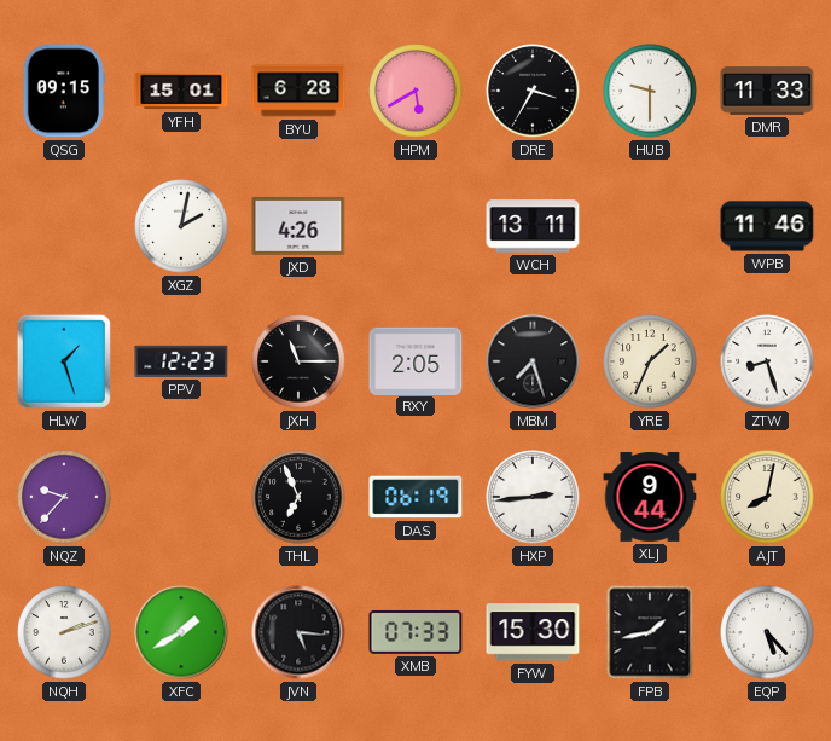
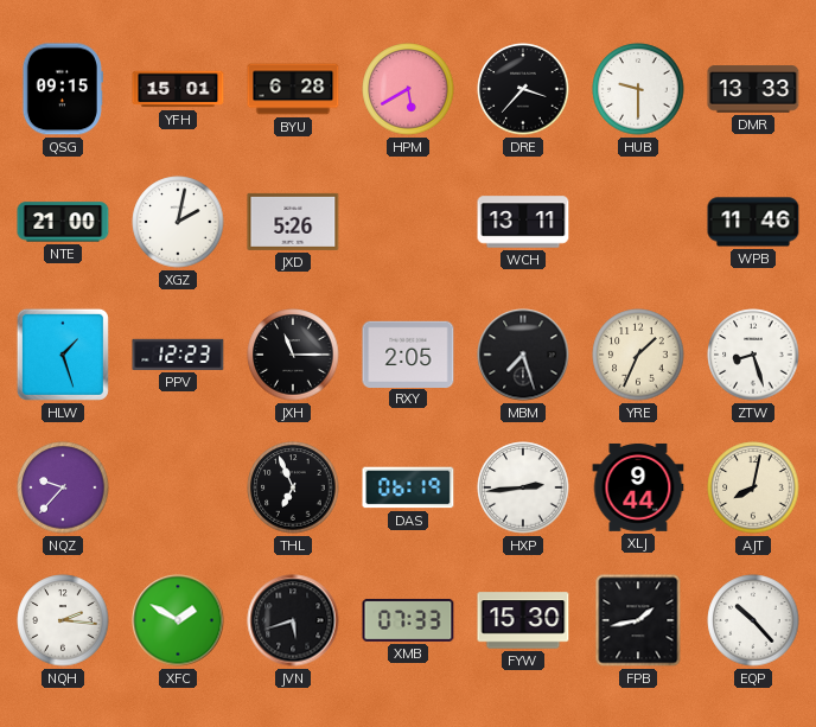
DRE: 3:35 -> 3:37
DMR: 11:33 -> 13:33
NTE: none -> 21:00
JXD: 4:26 -> 5:26
NQH: 2:12 -> 2:16
XFC: 1:40 -> 1:50
JVN: 5:16 -> 5:42
EQP: 5:23 -> 10:23
